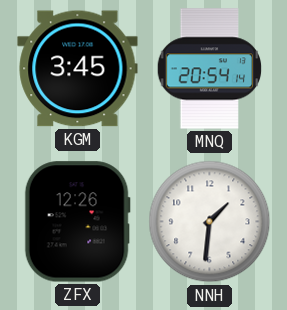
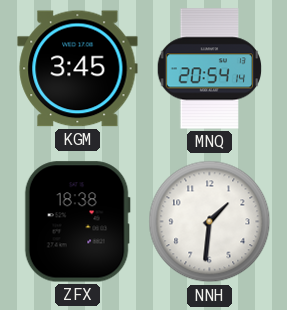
ZFX: 12:26 -> 18:38
